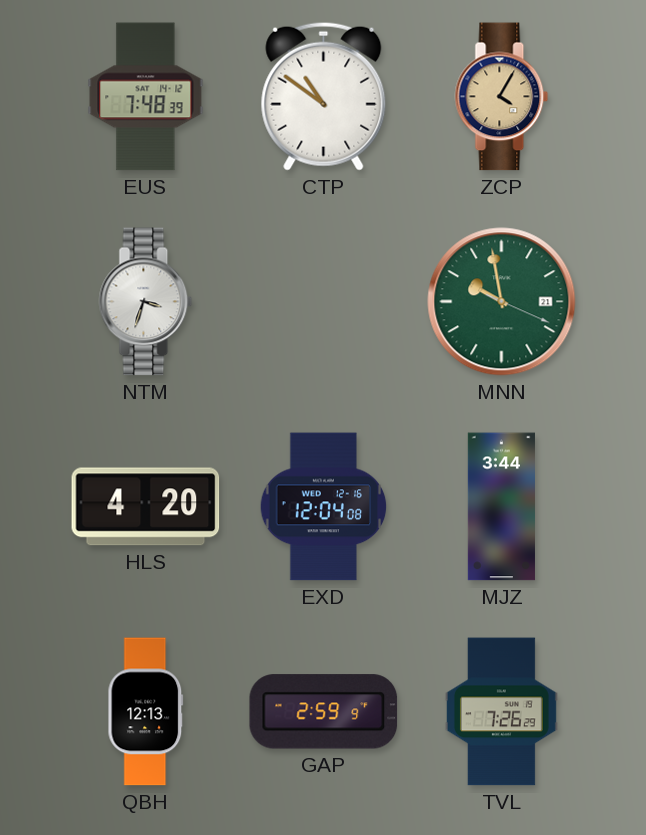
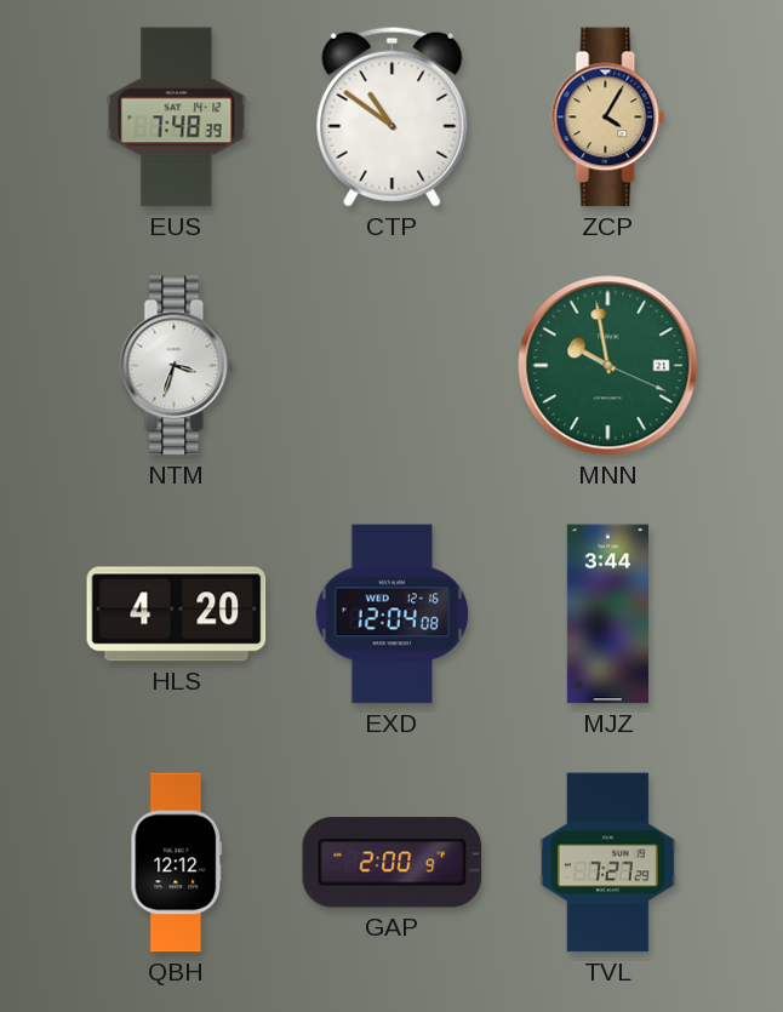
QBH: 12:13 -> 12:12
GAP: 2:59 -> 2:00
TVL: 7:26 -> 7:27
